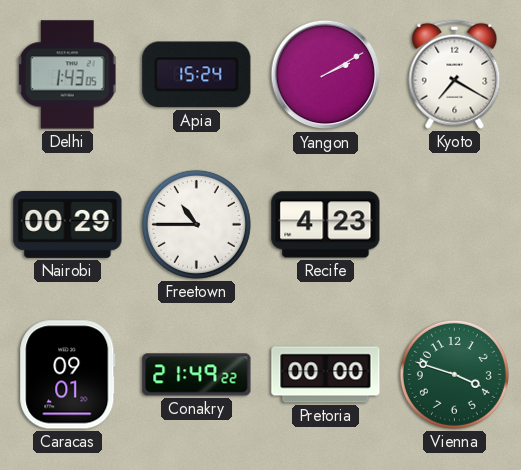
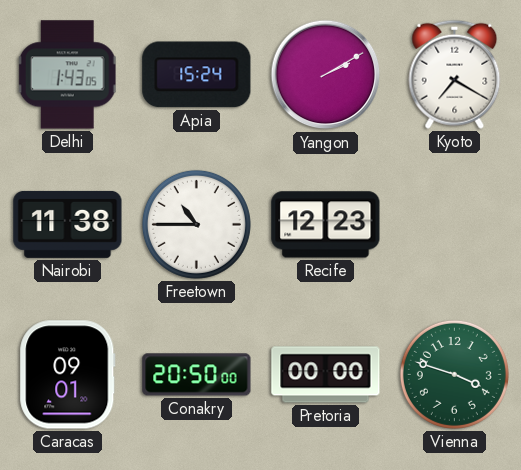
Nairobi: 00:29 -> 11:38
Recife: 4:23 -> 12:23
Conakry: 21:49 -> 20:50
